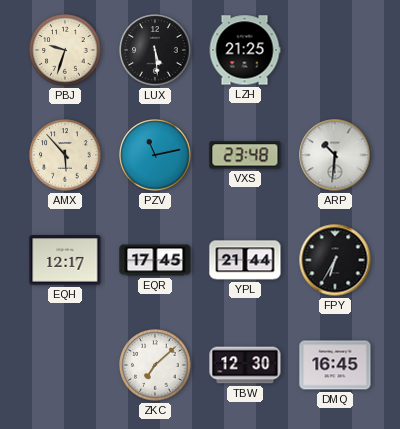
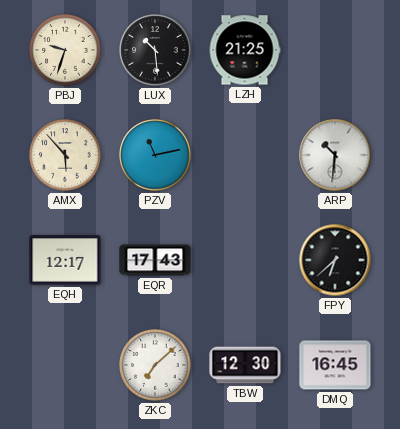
LUX: 5:29 -> 10:29
VXS: 23:48 -> none
EQR: 17:45 -> 17:43
YPL: 21:44 -> none
FPY: 6:35 -> 6:38
